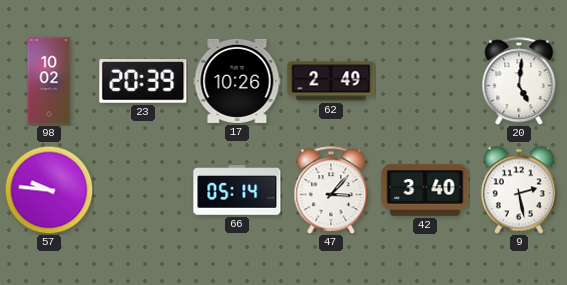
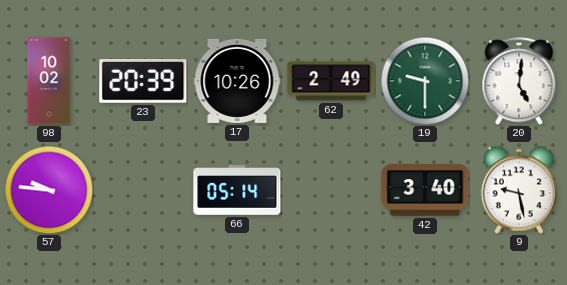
19: none -> 9:30
47: 3:07 -> none
9: 2:28 -> 9:28
